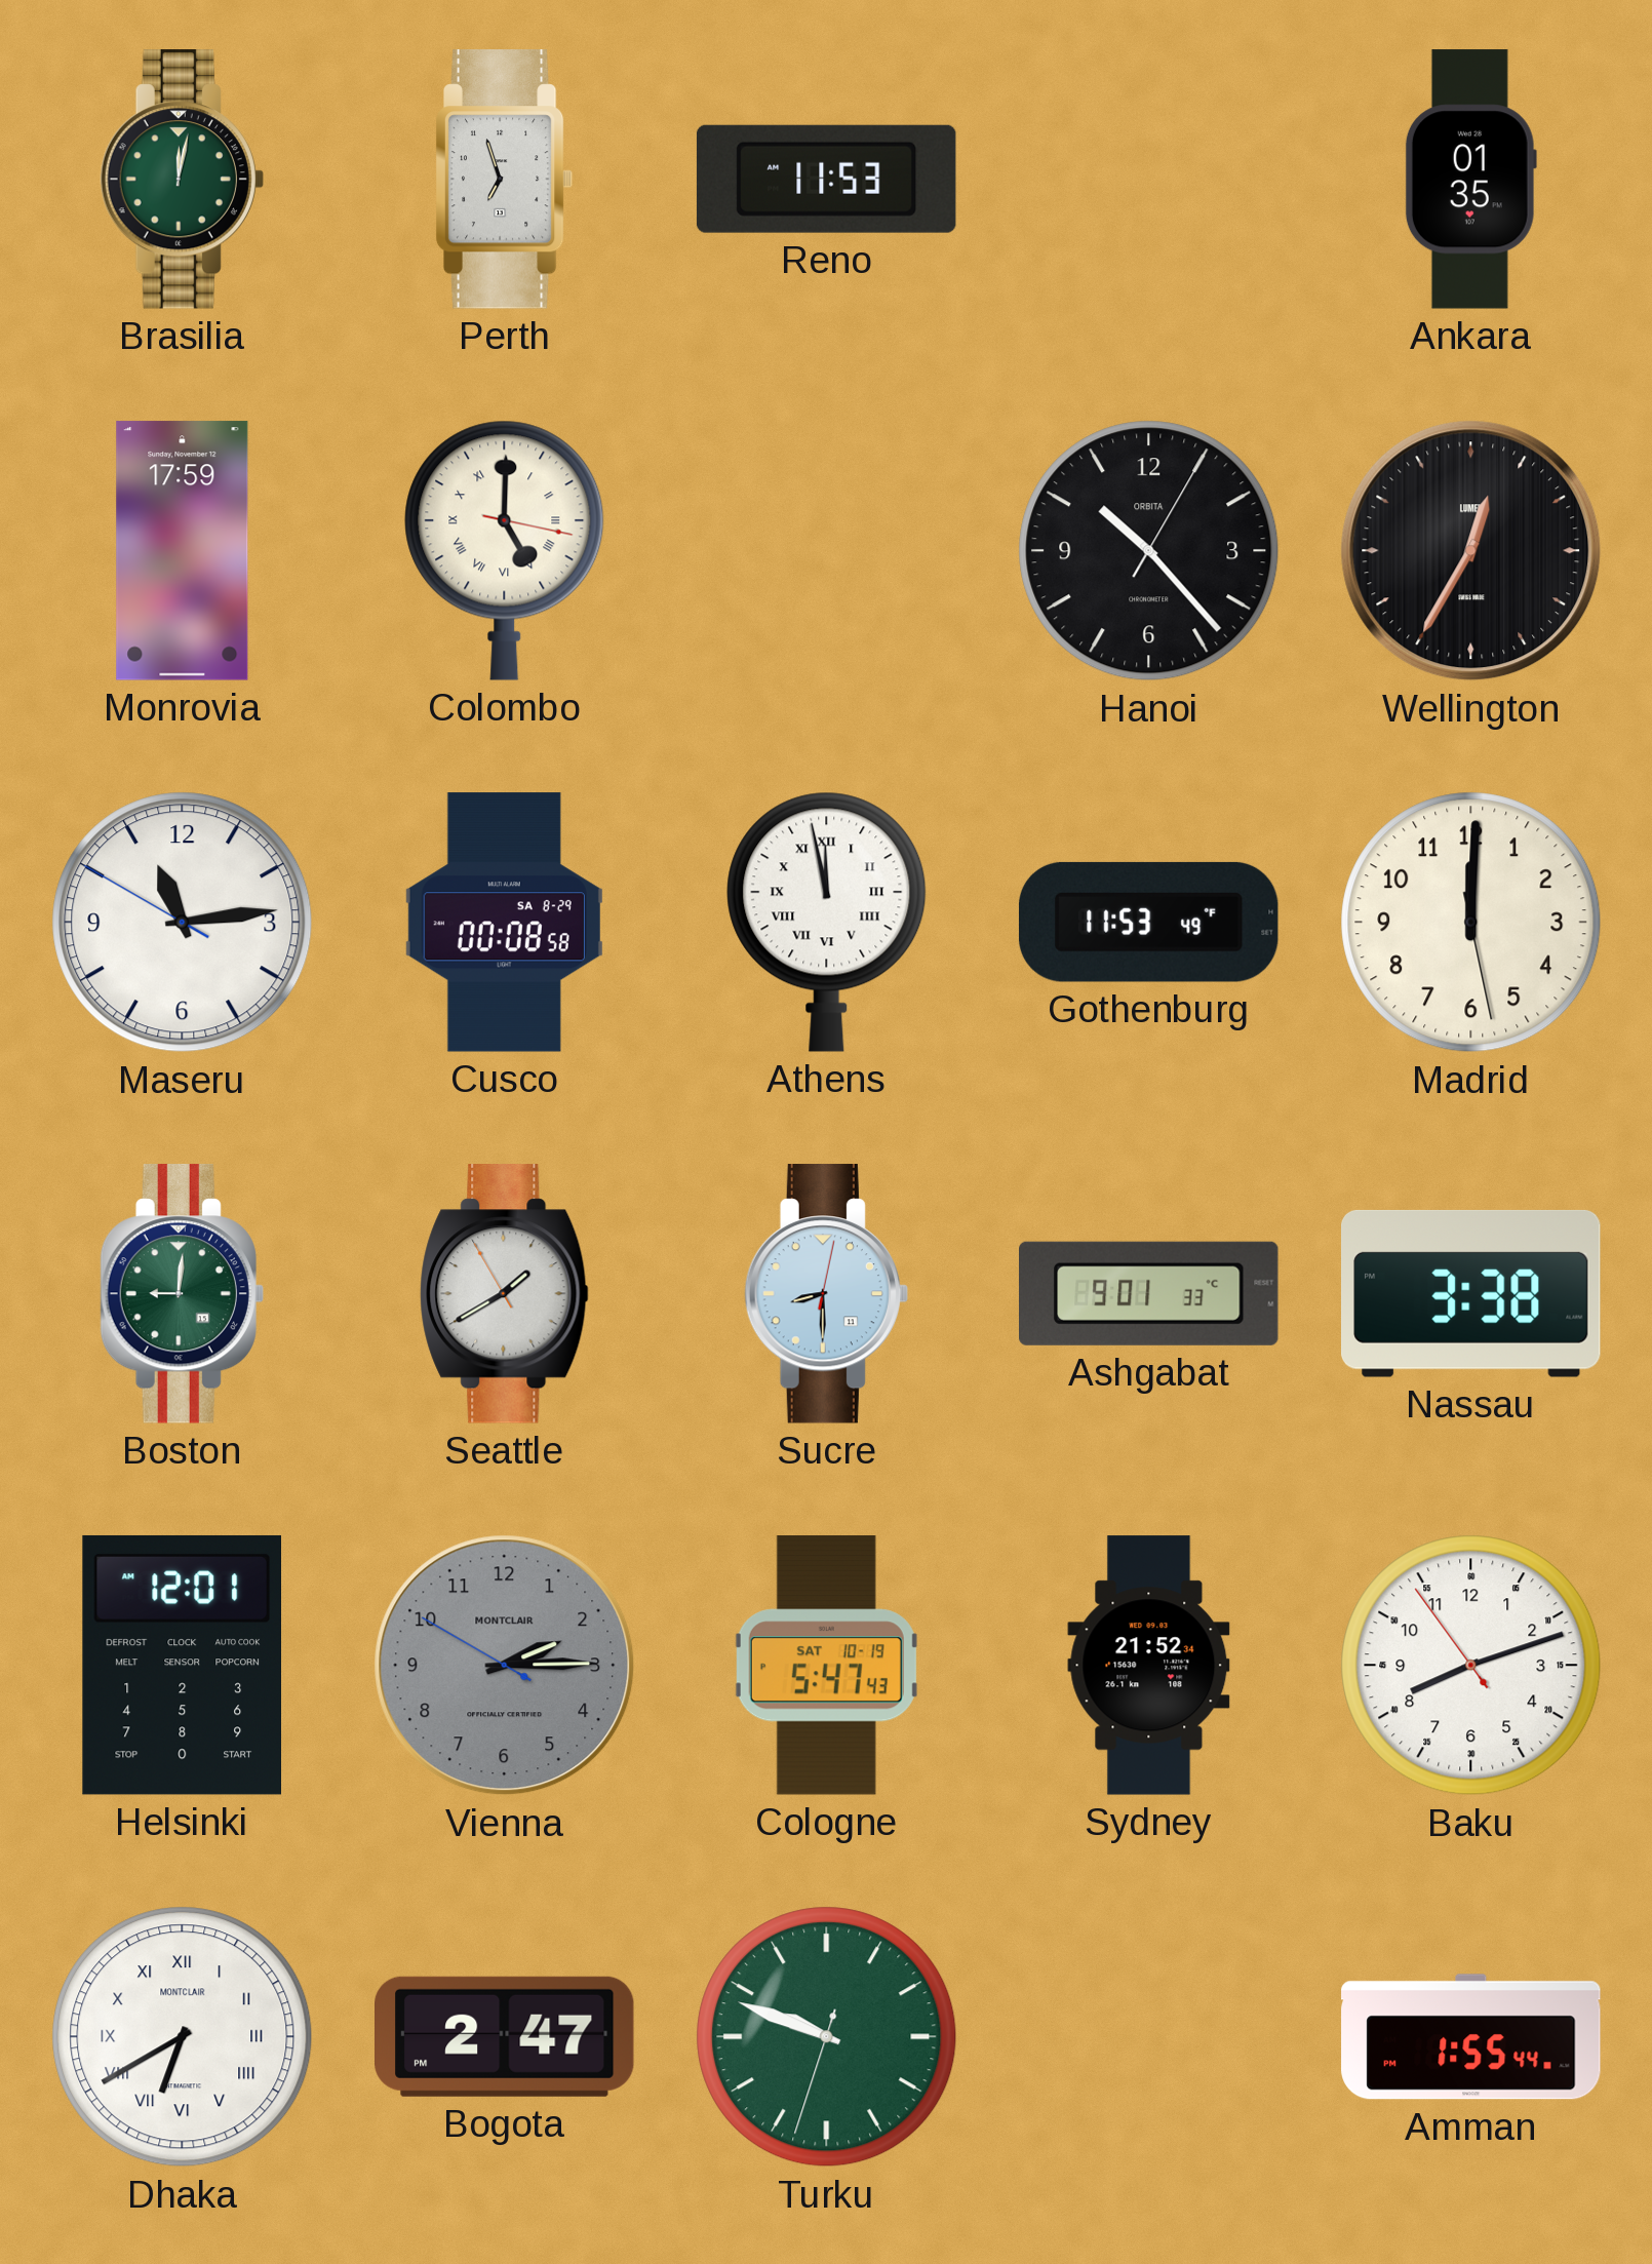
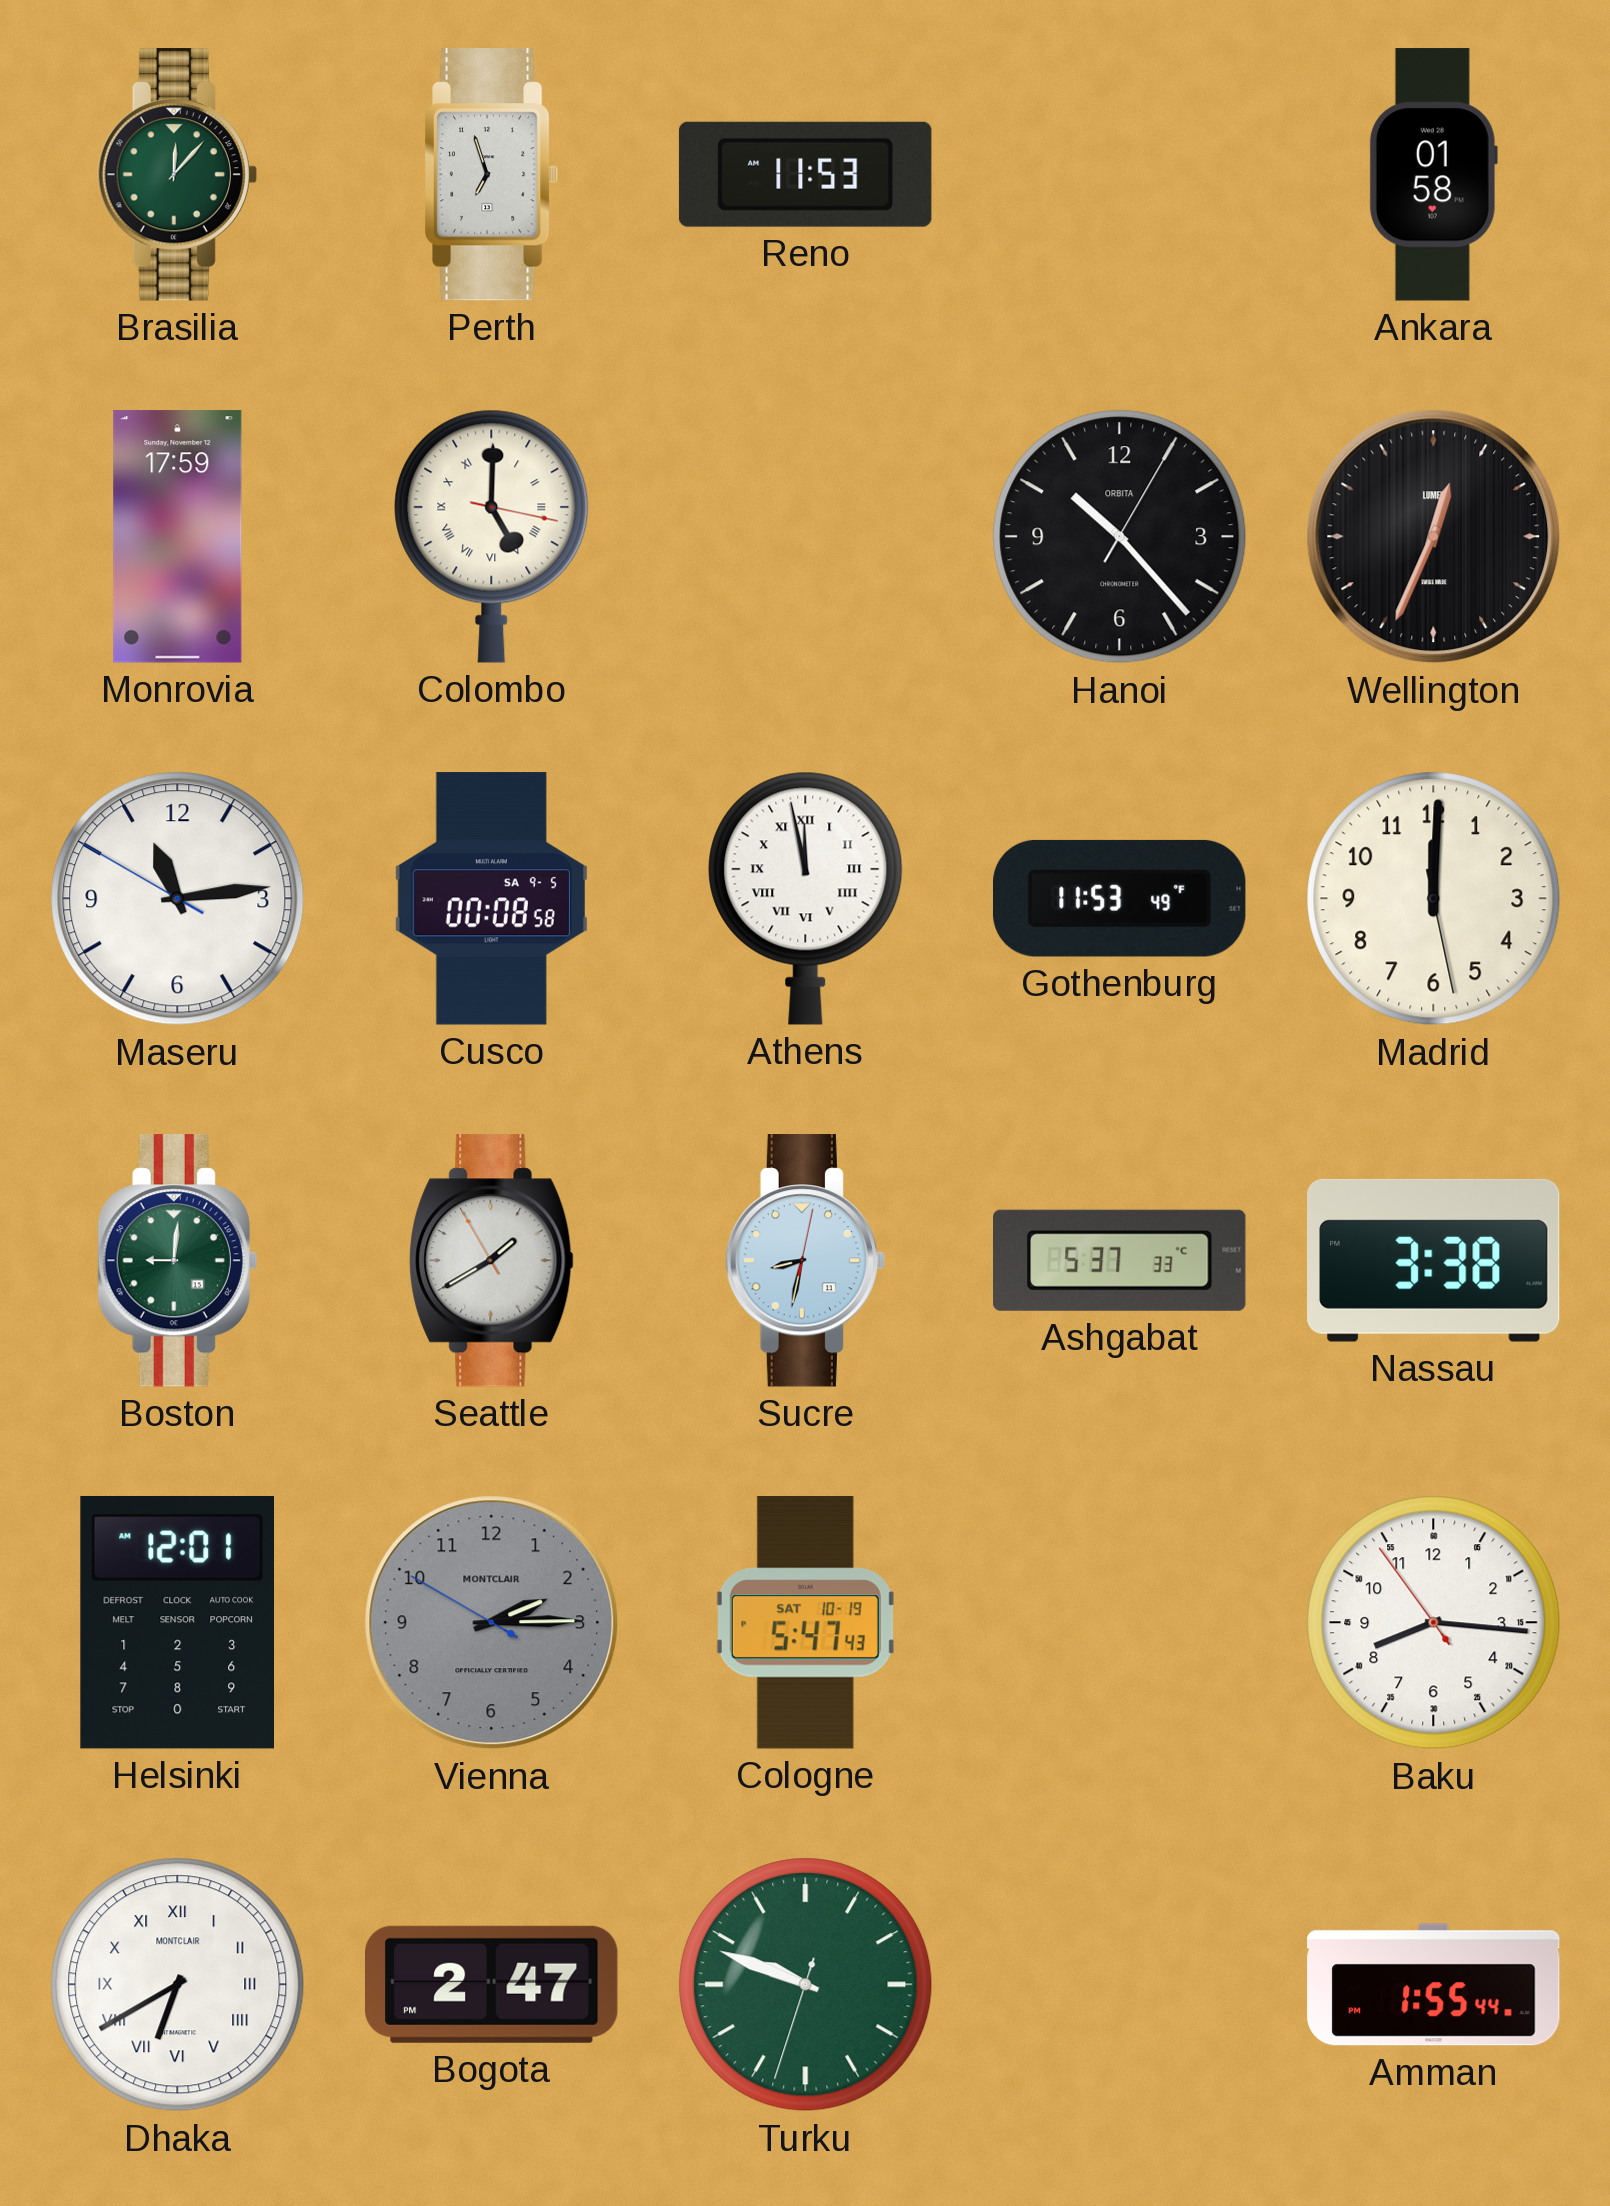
Brasilia: 12:02 -> 12:07
Ankara: 01:35 -> 01:58
Wellington: 12:35 -> 12:34
Cusco date: SA 8-29 -> SA 9-5
Sucre: 8:30 -> 8:32
Ashgabat: 9:01 -> 5:37
Sydney: 21:52 -> none
Baku: 8:11 -> 8:15
